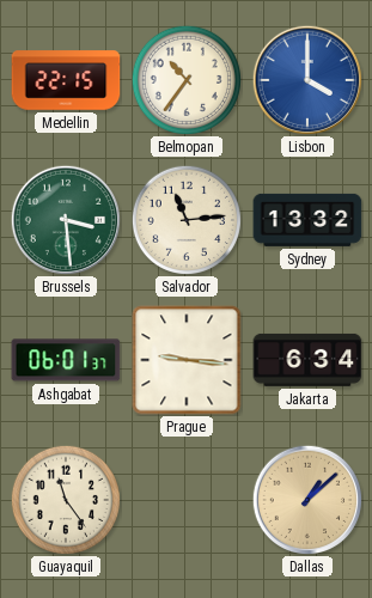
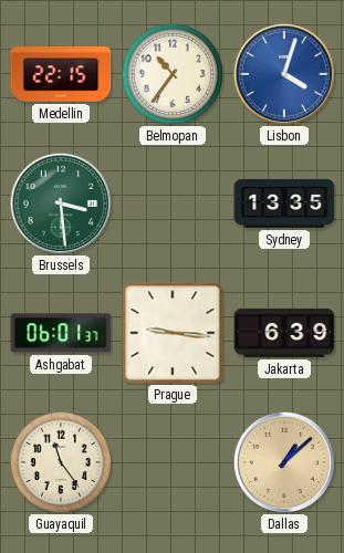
Lisbon: 4:00 -> 4:03
Salvador: 11:14 -> none
Sydney: 13:32 -> 13:35
Jakarta: 6:34 -> 6:39
